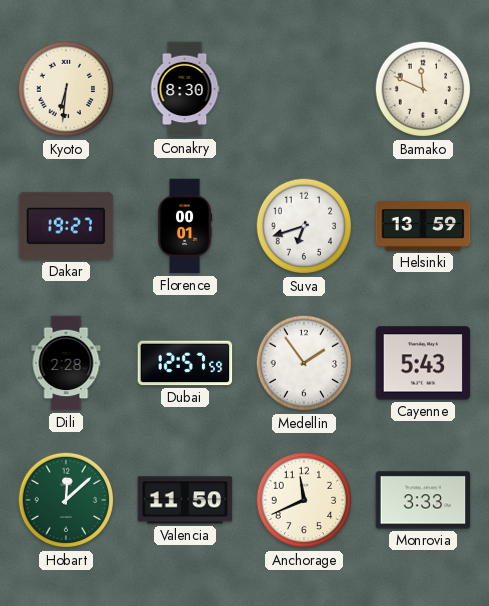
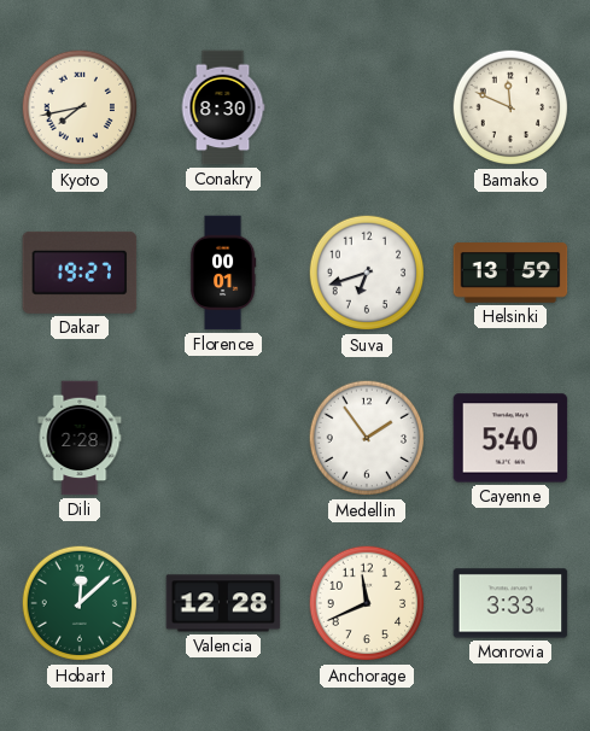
Kyoto: 6:31 -> 7:43
Dubai: 12:57 -> none
Cayenne: 5:43 -> 5:40
Valencia: 11:50 -> 12:28
